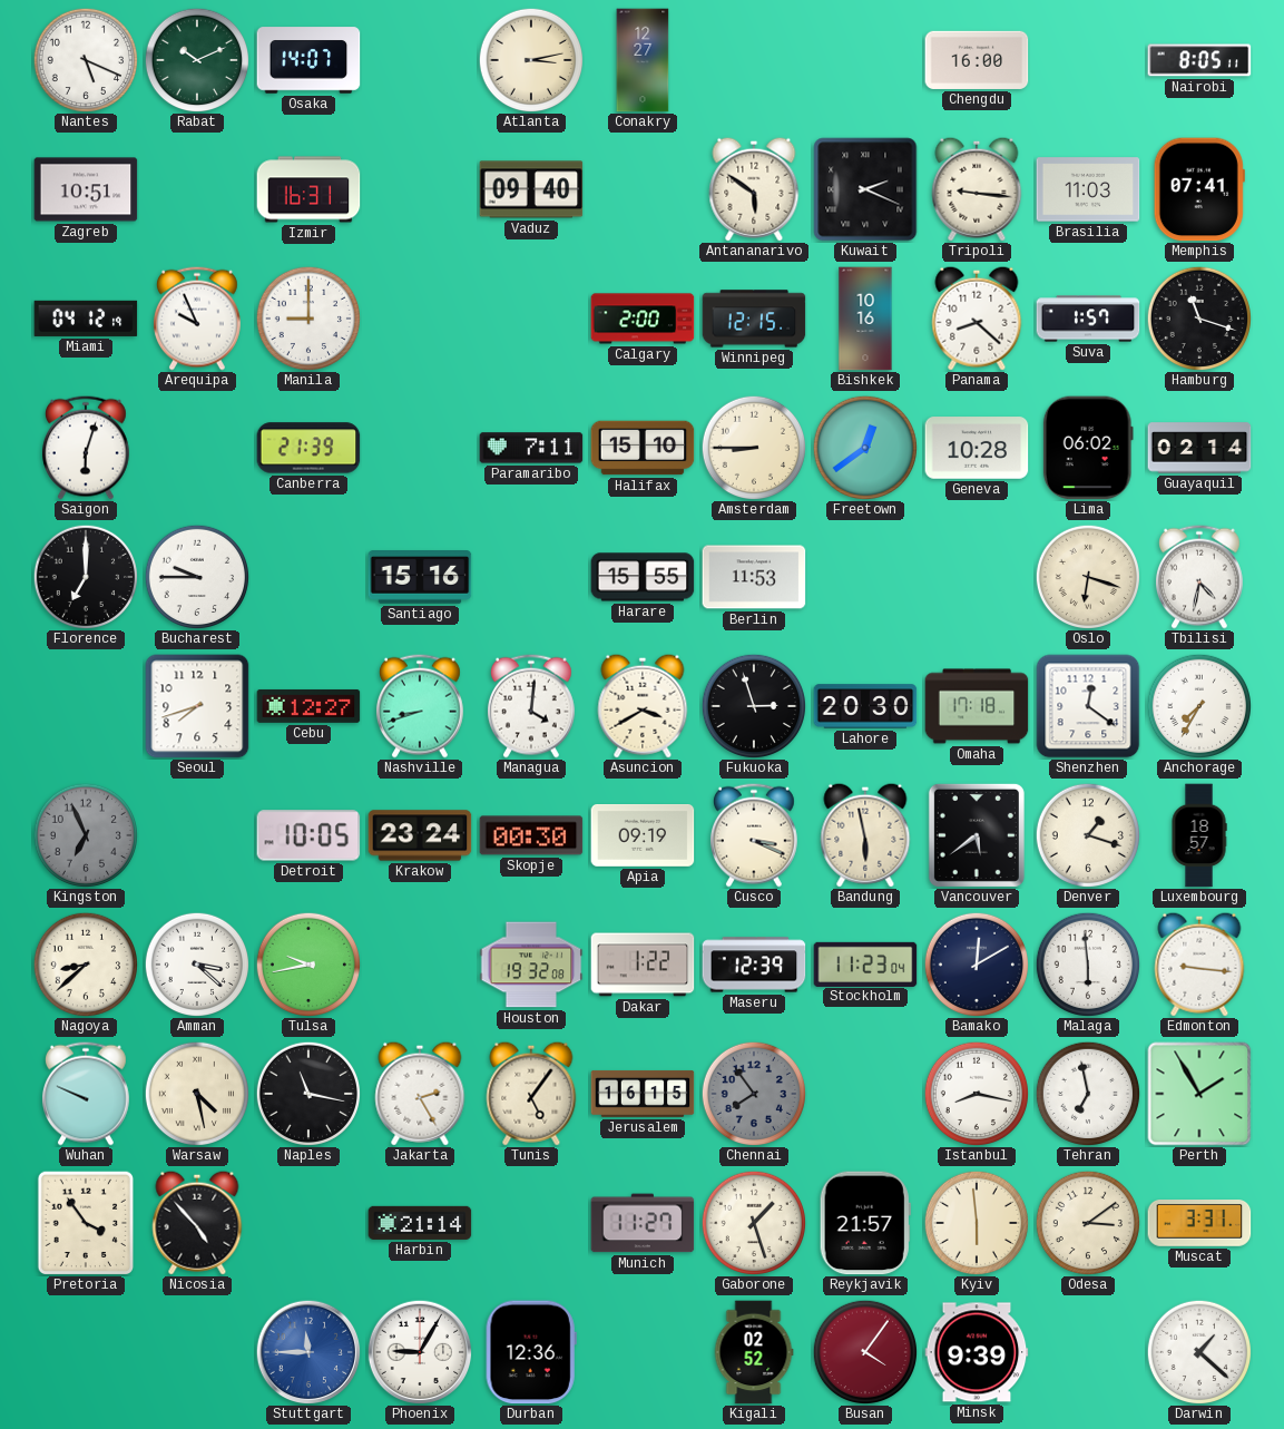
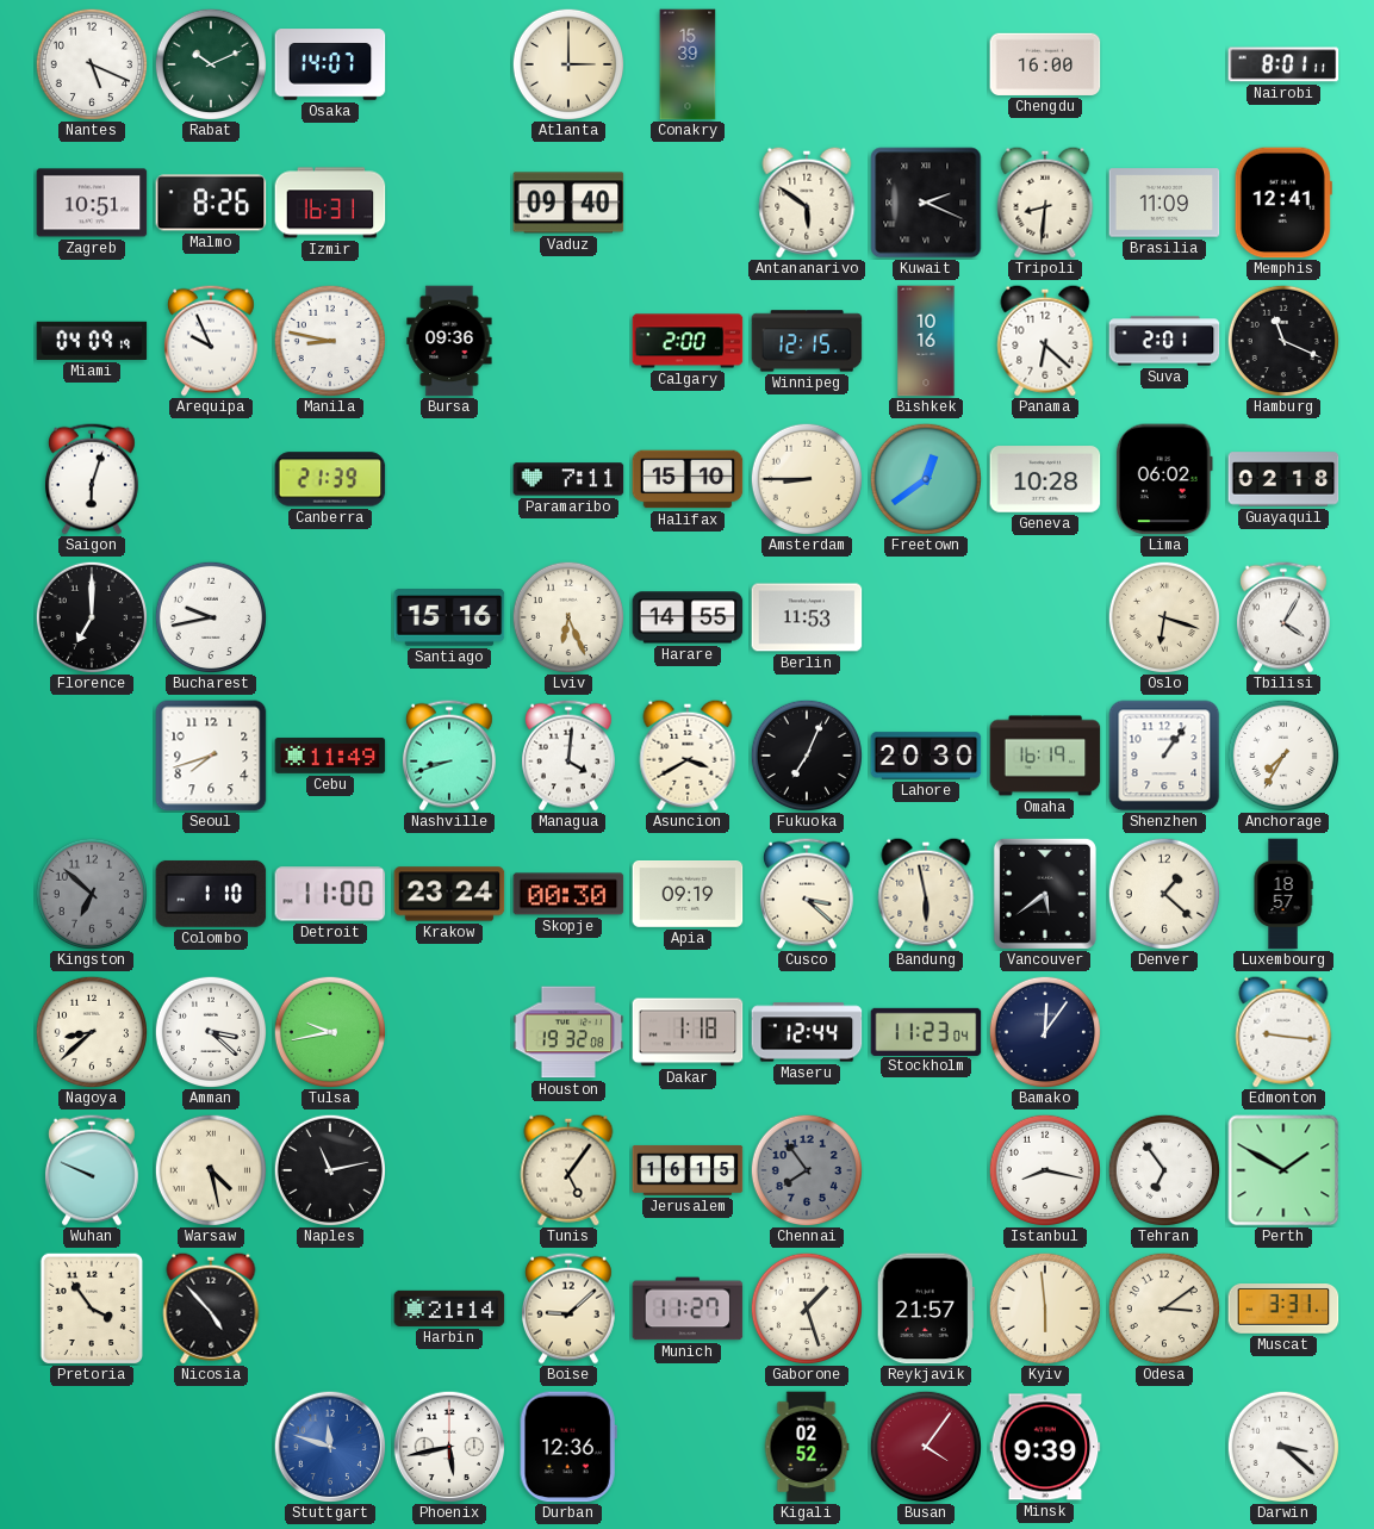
Atlanta: 3:13 -> 3:00
Conakry: 12:27 -> 15:39
Nairobi: 8:05 -> 8:01
Malmo: none -> 8:26
Tripoli: 9:16 -> 8:31
Brasilia: 11:03 -> 11:09
Memphis: 07:41 -> 12:41
Miami: 04:12 -> 04:09
Manila: 9:00 -> 8:47
Bursa: none -> 09:36
Panama: 8:22 -> 6:22
Suva: 1:57 -> 2:01
Hamburg: 11:18 -> 11:19
Guayaquil: 02:14 -> 02:18
Bucharest: 9:45 -> 9:43
Lviv: none -> 6:26
Harare: 15:55 -> 14:55
Tbilisi: 4:32 -> 4:05
Cebu: 12:27 -> 11:49
Fukuoka: 2:57 -> 7:04
Omaha: 17:18 -> 16:19
Shenzhen: 12:21 -> 1:06
Kingston: 6:56 -> 6:52
Colombo: none -> 1:10
Detroit: 10:05 -> 11:00
Cusco: 3:19 -> 3:22
Denver: 1:18 -> 1:22
Dakar: 1:22 -> 1:18
Maseru: 12:39 -> 12:44
Bamako: 12:10 -> 12:06
Malaga: 5:59 -> none
Naples: 11:17 -> 11:13
Jakarta: 2:25 -> none
Tehran: 6:58 -> 6:54
Perth: 1:55 -> 1:50
Boise: none -> 9:08
Stuttgart: 11:45 -> 11:48
Phoenix: 9:05 -> 5:43
Darwin: 1:22 -> 3:22
